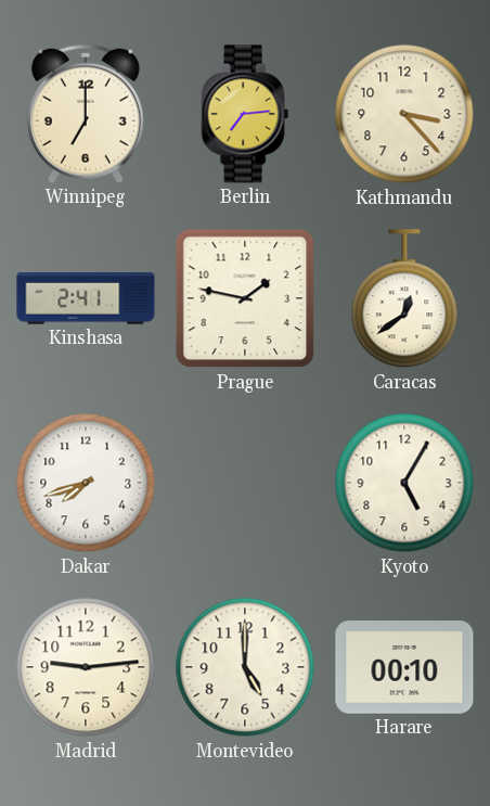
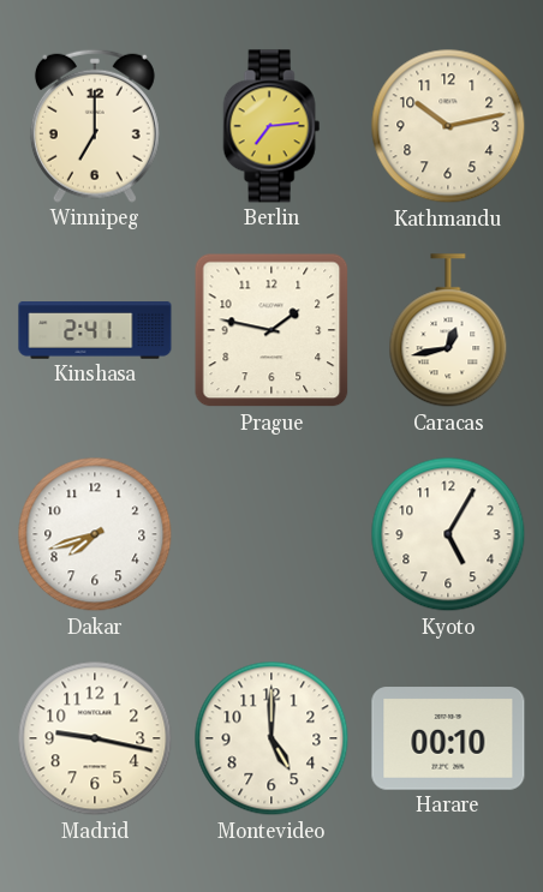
Kathmandu: 3:23 -> 10:13
Caracas: 12:39 -> 12:43
Madrid: 9:14 -> 9:17
